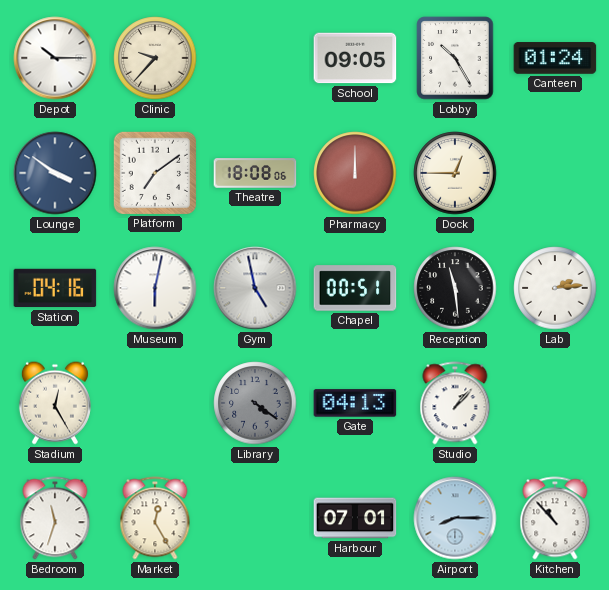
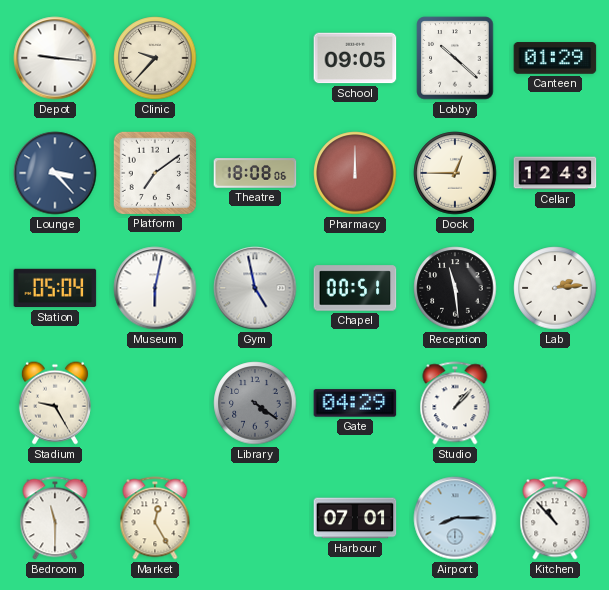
Depot: 10:15 -> 9:16
Lobby: 10:25 -> 10:22
Canteen: 01:24 -> 01:29
Lounge: 3:51 -> 3:23
Cellar: none -> 12:43
Station: 04:16 -> 05:04
Stadium: 12:25 -> 9:25
Gate: 04:13 -> 04:29
Bedroom: 11:33 -> 11:30
